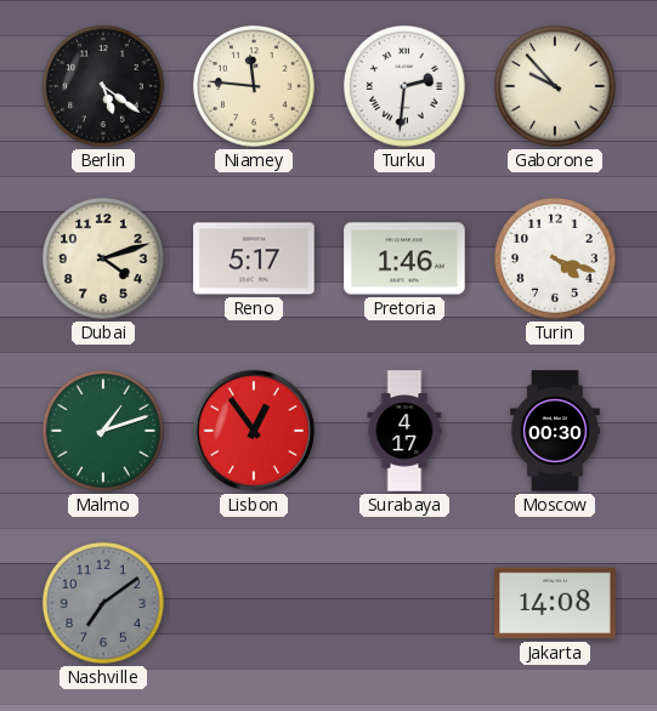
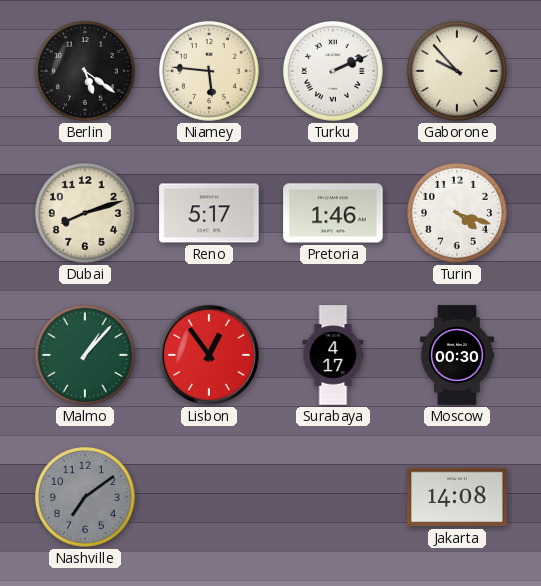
Niamey: 11:46 -> 5:46
Turku: 2:31 -> 2:11
Dubai: 4:12 -> 8:12
Malmo: 1:12 -> 1:07
